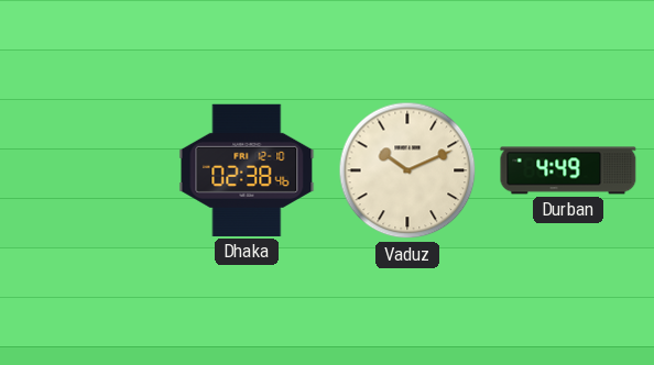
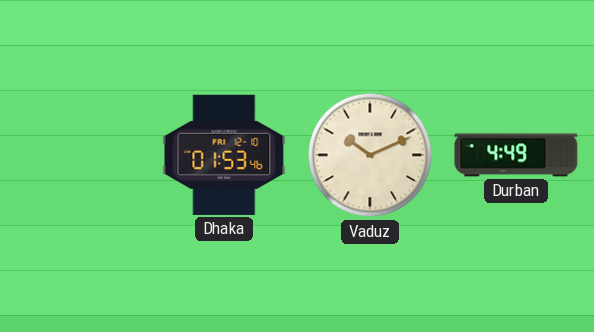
Dhaka: 02:38 -> 01:53
